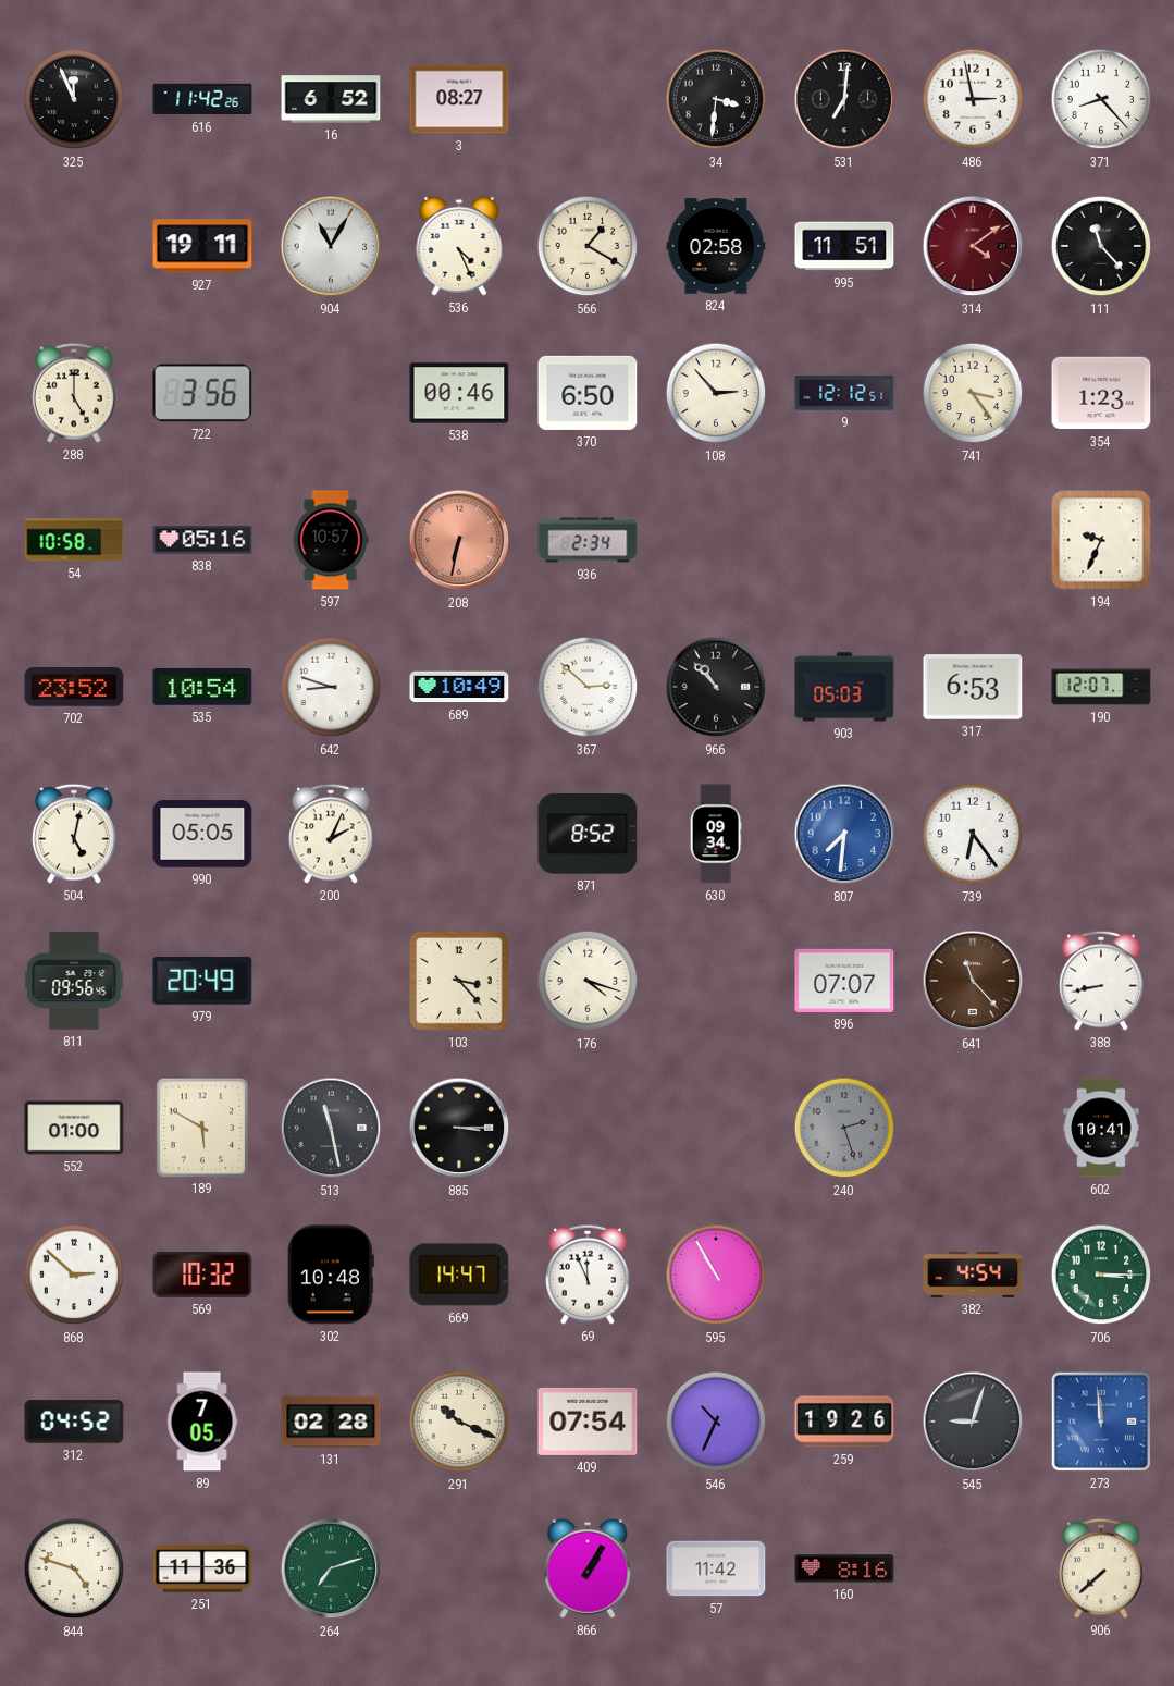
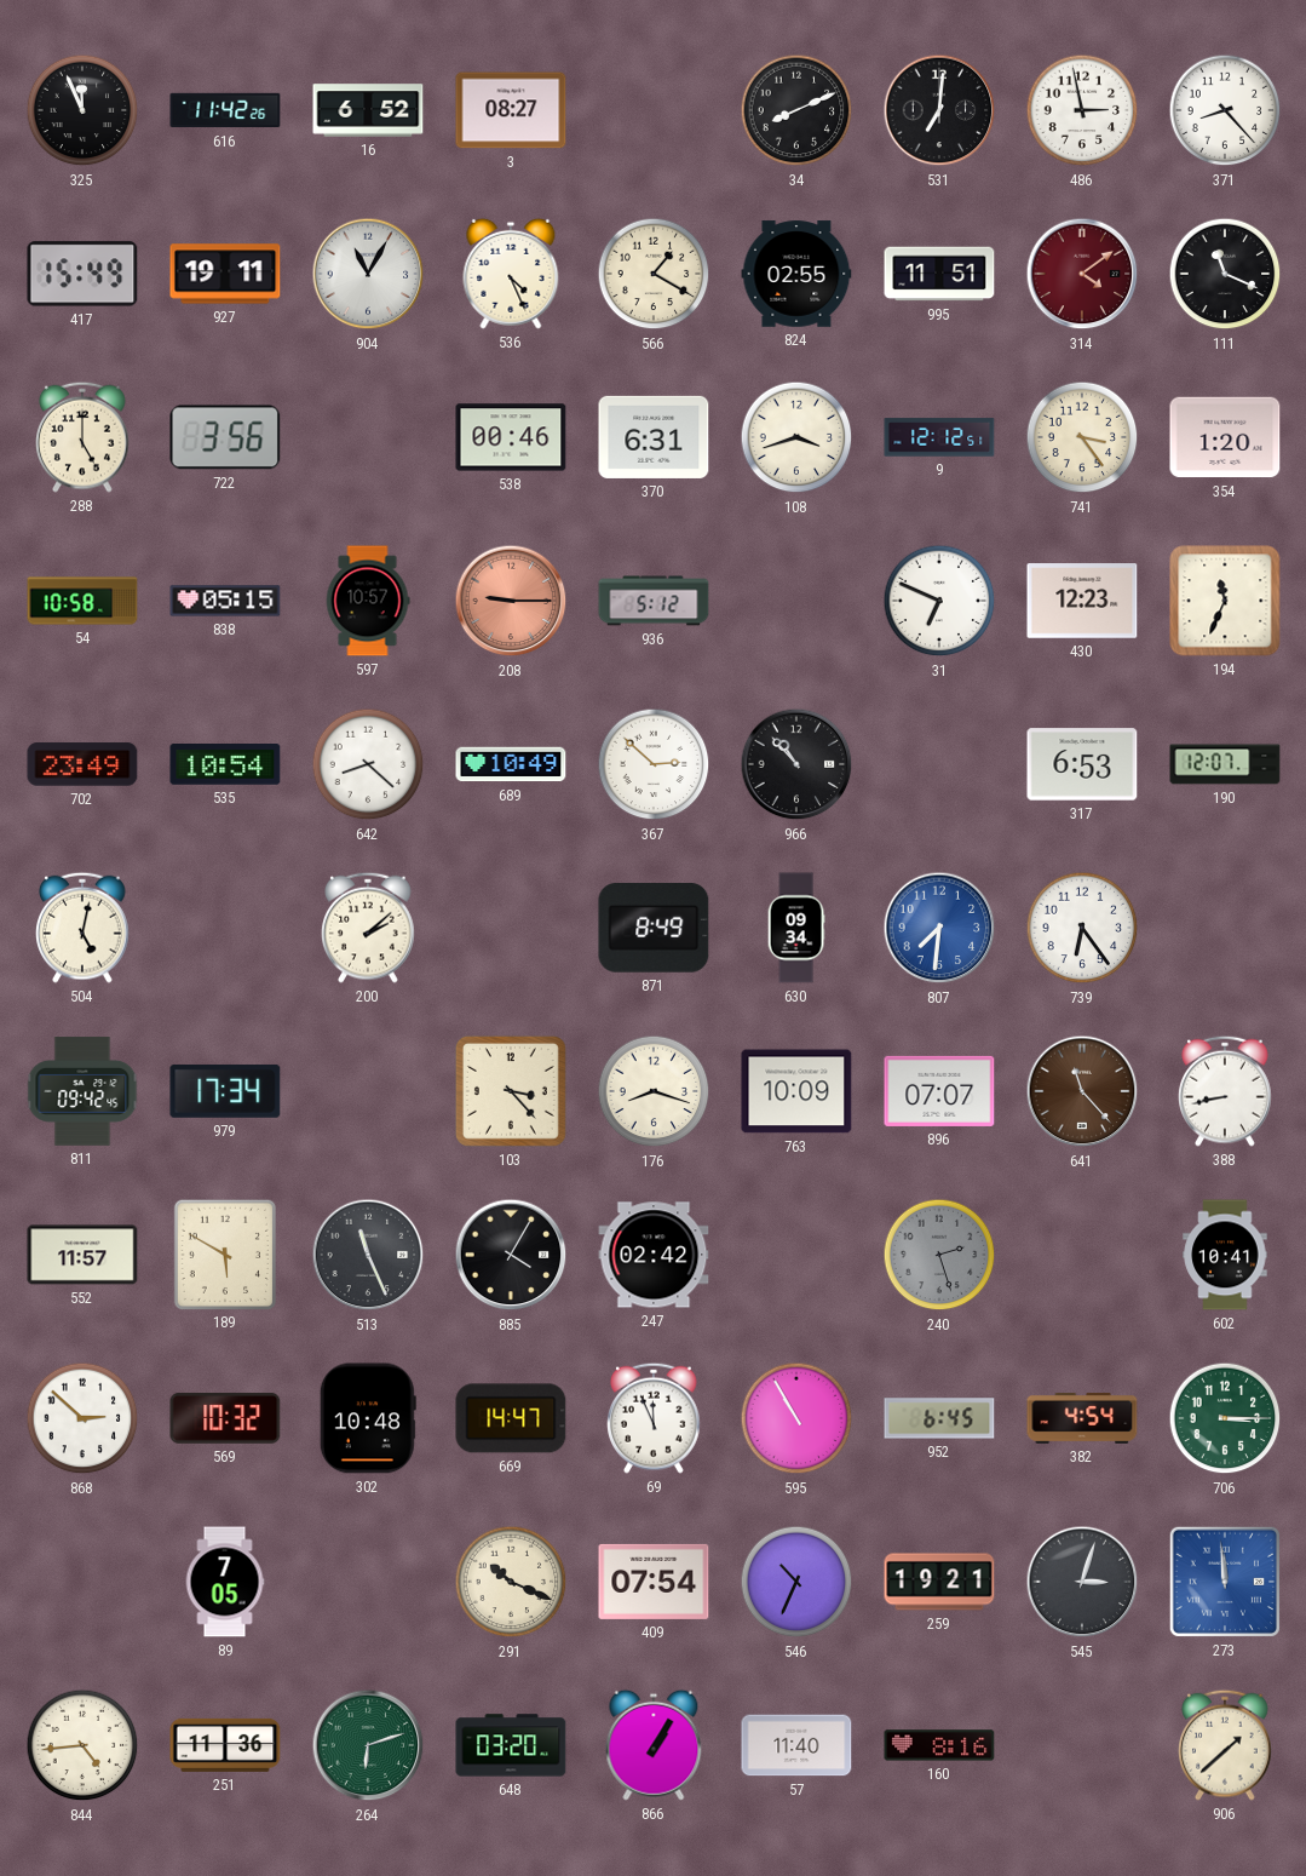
34: 3:31 -> 8:11
417: none -> 15:49
824: 02:58 -> 02:55
111: 11:23 -> 11:19
370: 6:50 -> 6:31
108: 2:53 -> 3:42
354: 1:23 -> 1:20
838: 05:16 -> 05:15
208: 6:32 -> 9:15
936: 2:34 -> 5:12
31: none -> 6:49
430: none -> 12:23
194: 9:34 -> 11:34
702: 23:52 -> 23:49
642: 8:48 -> 8:22
903: 05:03 -> none
990: 05:05 -> none
200: 2:04 -> 2:08
871: 8:52 -> 8:49
811: 09:56 -> 09:42
979: 20:49 -> 17:34
176: 4:18 -> 8:18
763: none -> 10:09
552: 01:00 -> 11:57
513: 11:28 -> 11:26
885: 3:15 -> 4:05
247: none -> 02:42
952: none -> 6:45
312: 04:52 -> none
131: 02:28 -> none
259: 19:26 -> 19:21
545: 9:03 -> 3:03
844: 4:48 -> 4:44
264: 7:12 -> 6:12
648: none -> 03:20
57: 11:42 -> 11:40
906: 7:38 -> 1:38
